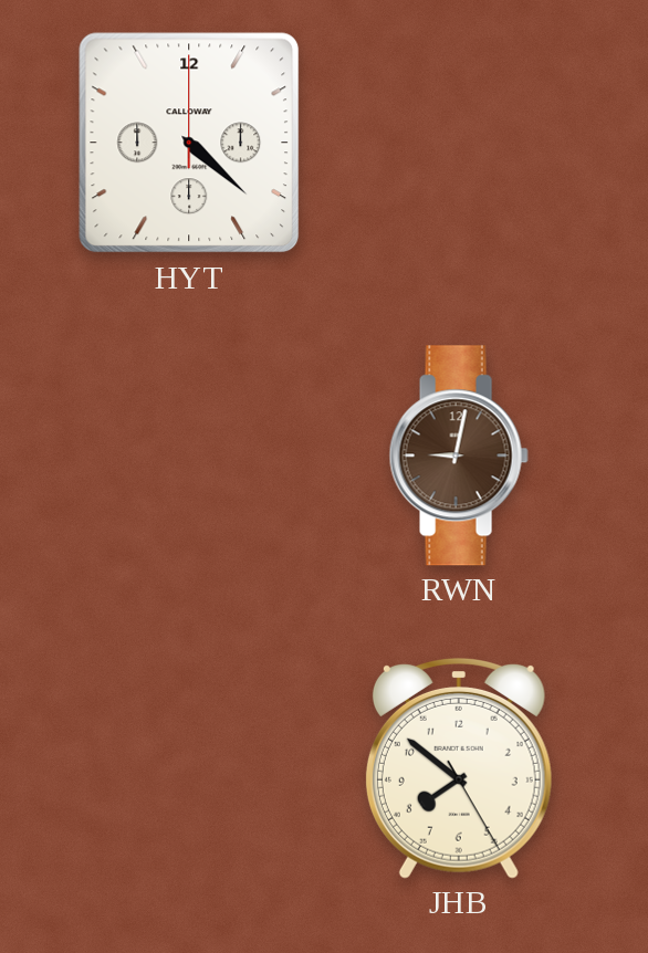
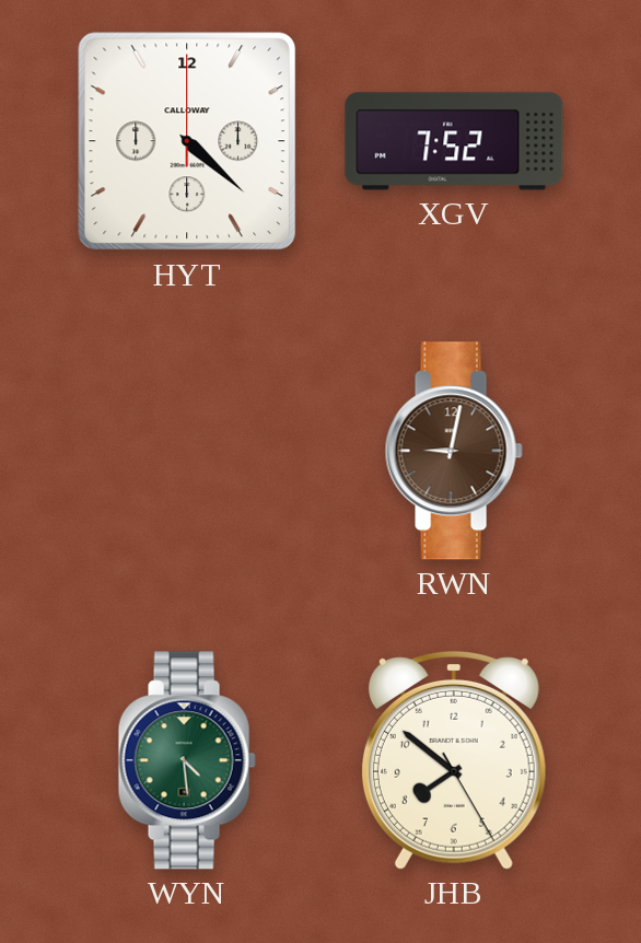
XGV: none -> 7:52
WYN: none -> 4:29
